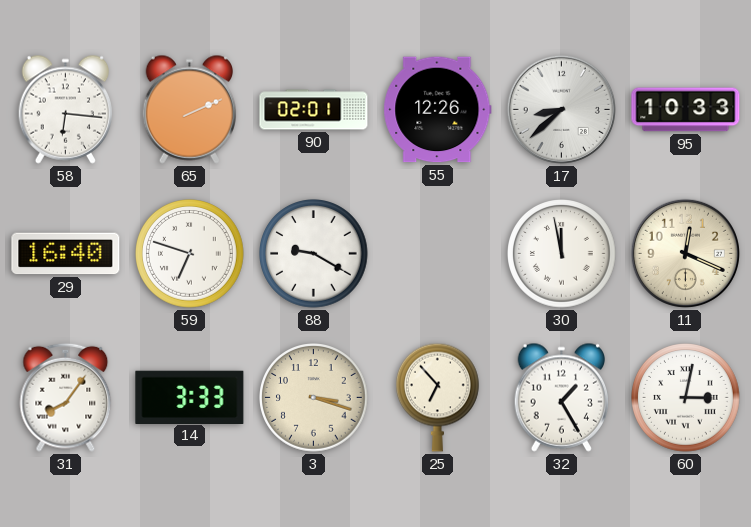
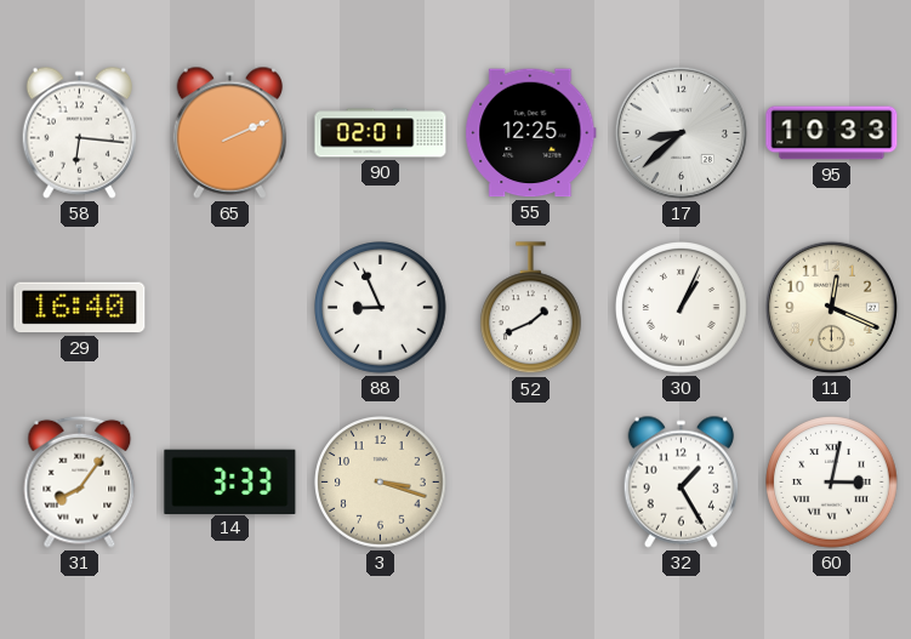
55: 12:26 -> 12:25
59: 6:48 -> none
88: 9:20 -> 8:56
52: none -> 1:41
30: 11:58 -> 1:04
25: 6:53 -> none
